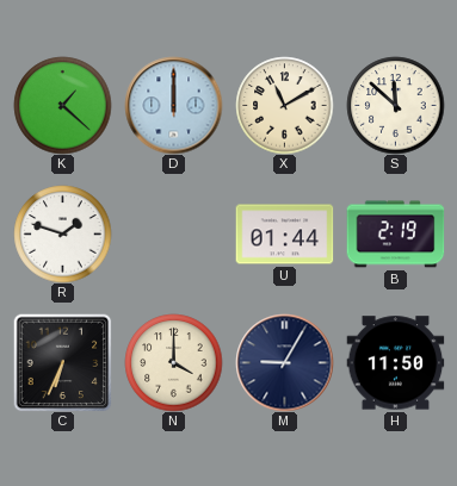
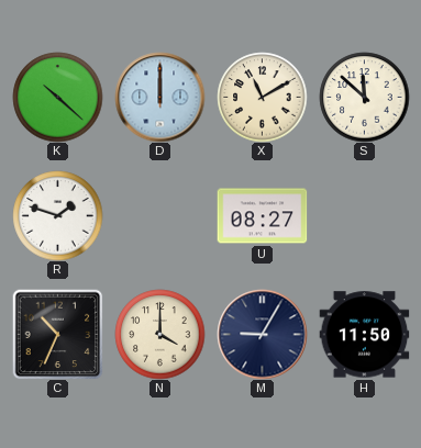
K: 1:22 -> 10:22
U: 01:44 -> 08:27
B: 2:19 -> none
C: 6:34 -> 10:34
